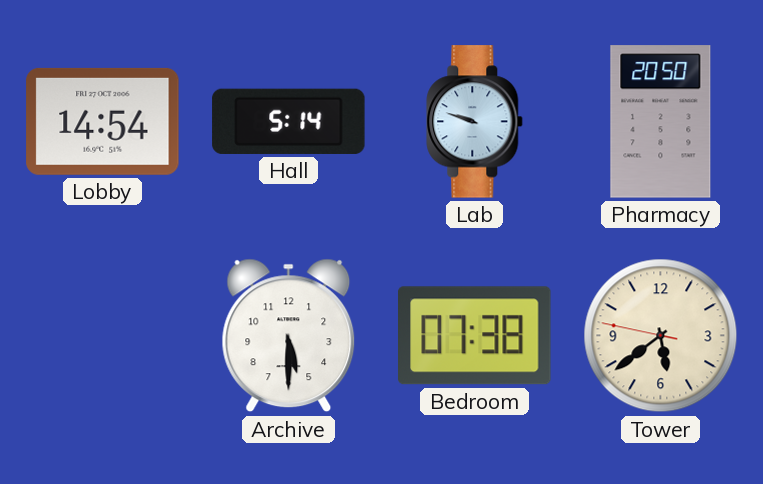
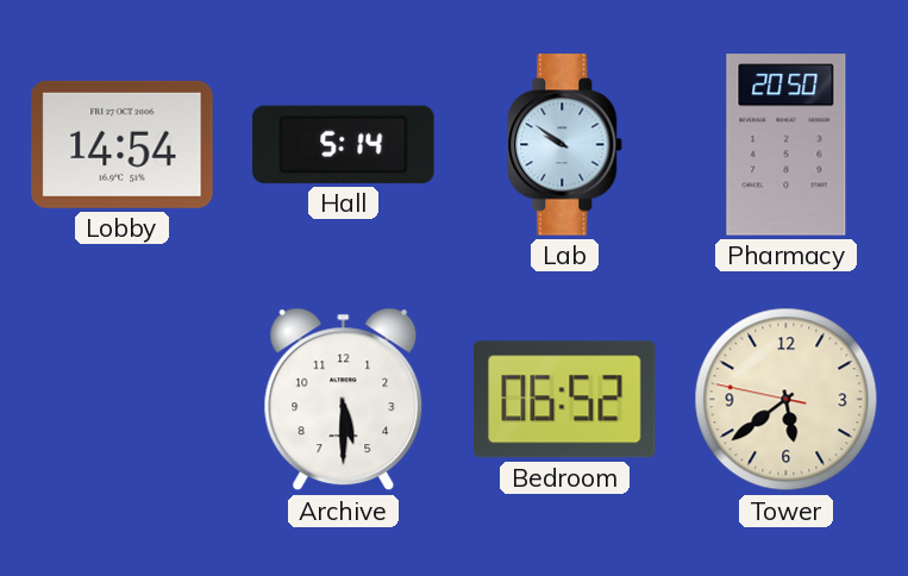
Lab: 9:48 -> 9:51
Bedroom: 07:38 -> 06:52
